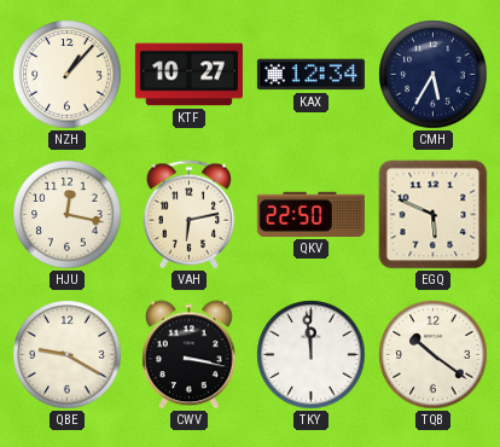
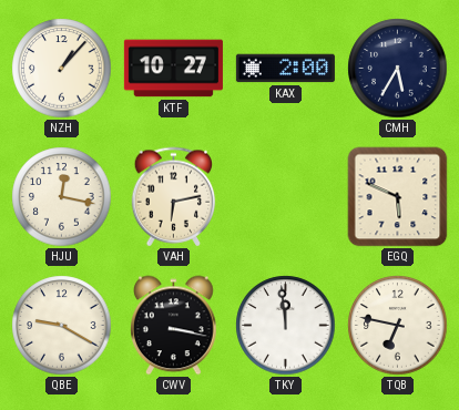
KAX: 12:34 -> 2:00
QKV: 22:50 -> none
TQB: 10:21 -> 6:47
